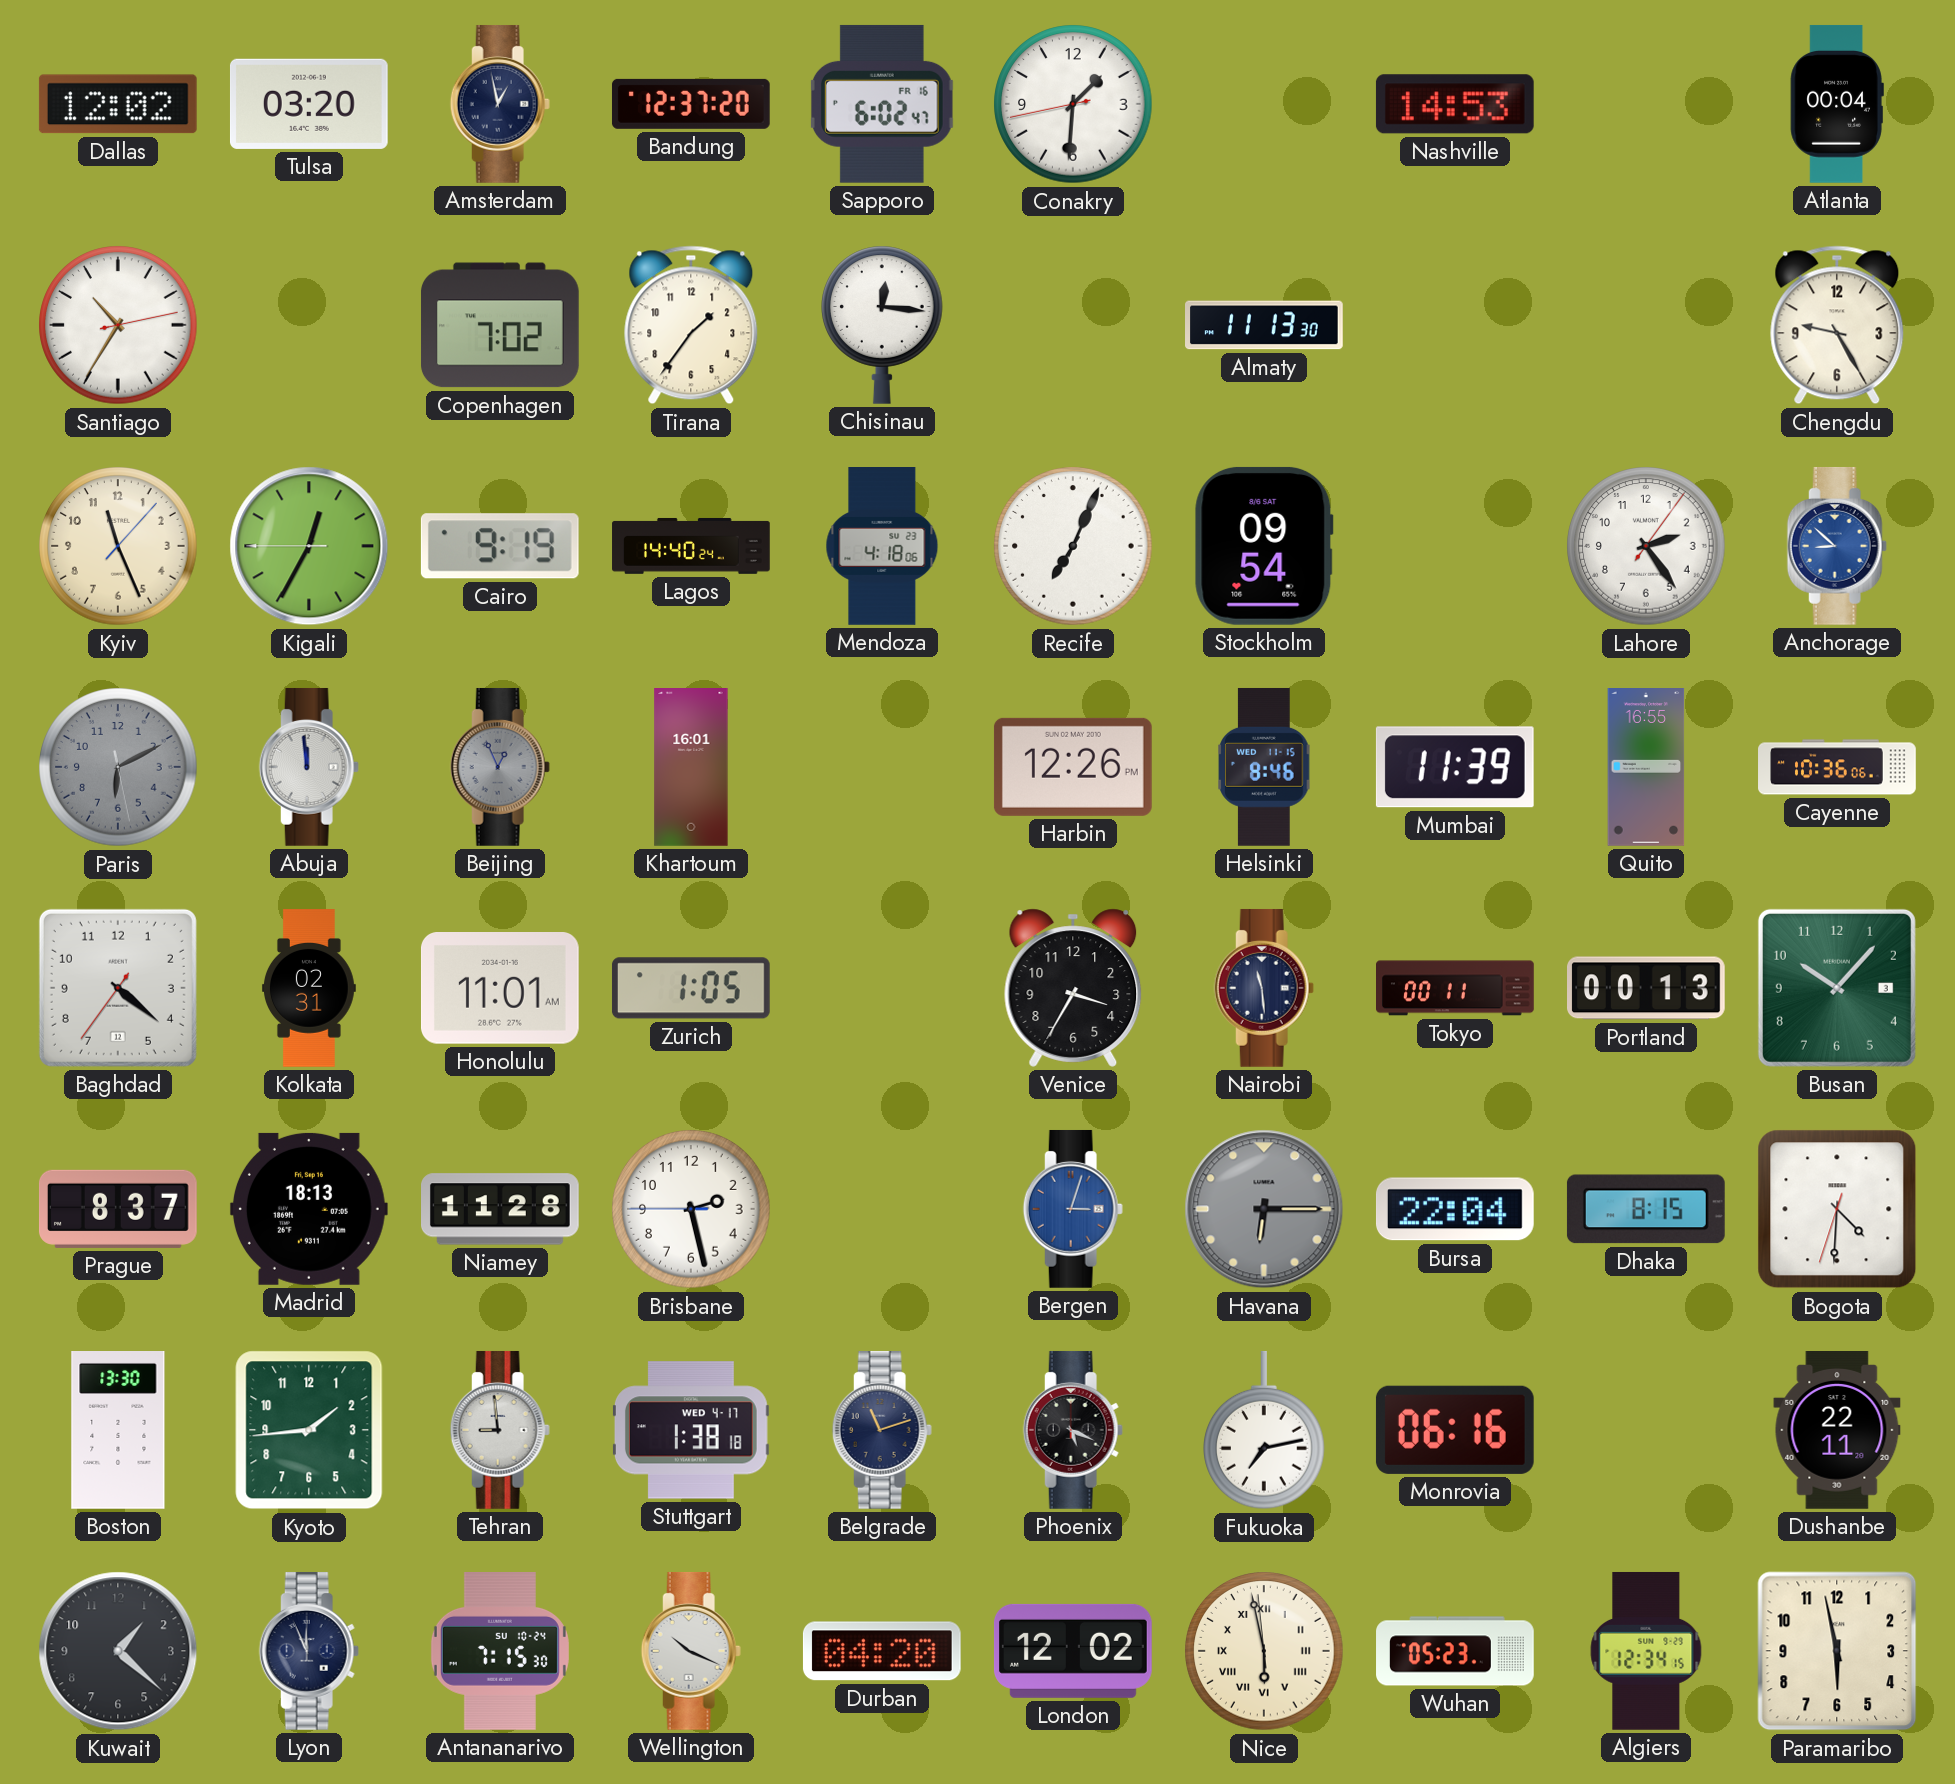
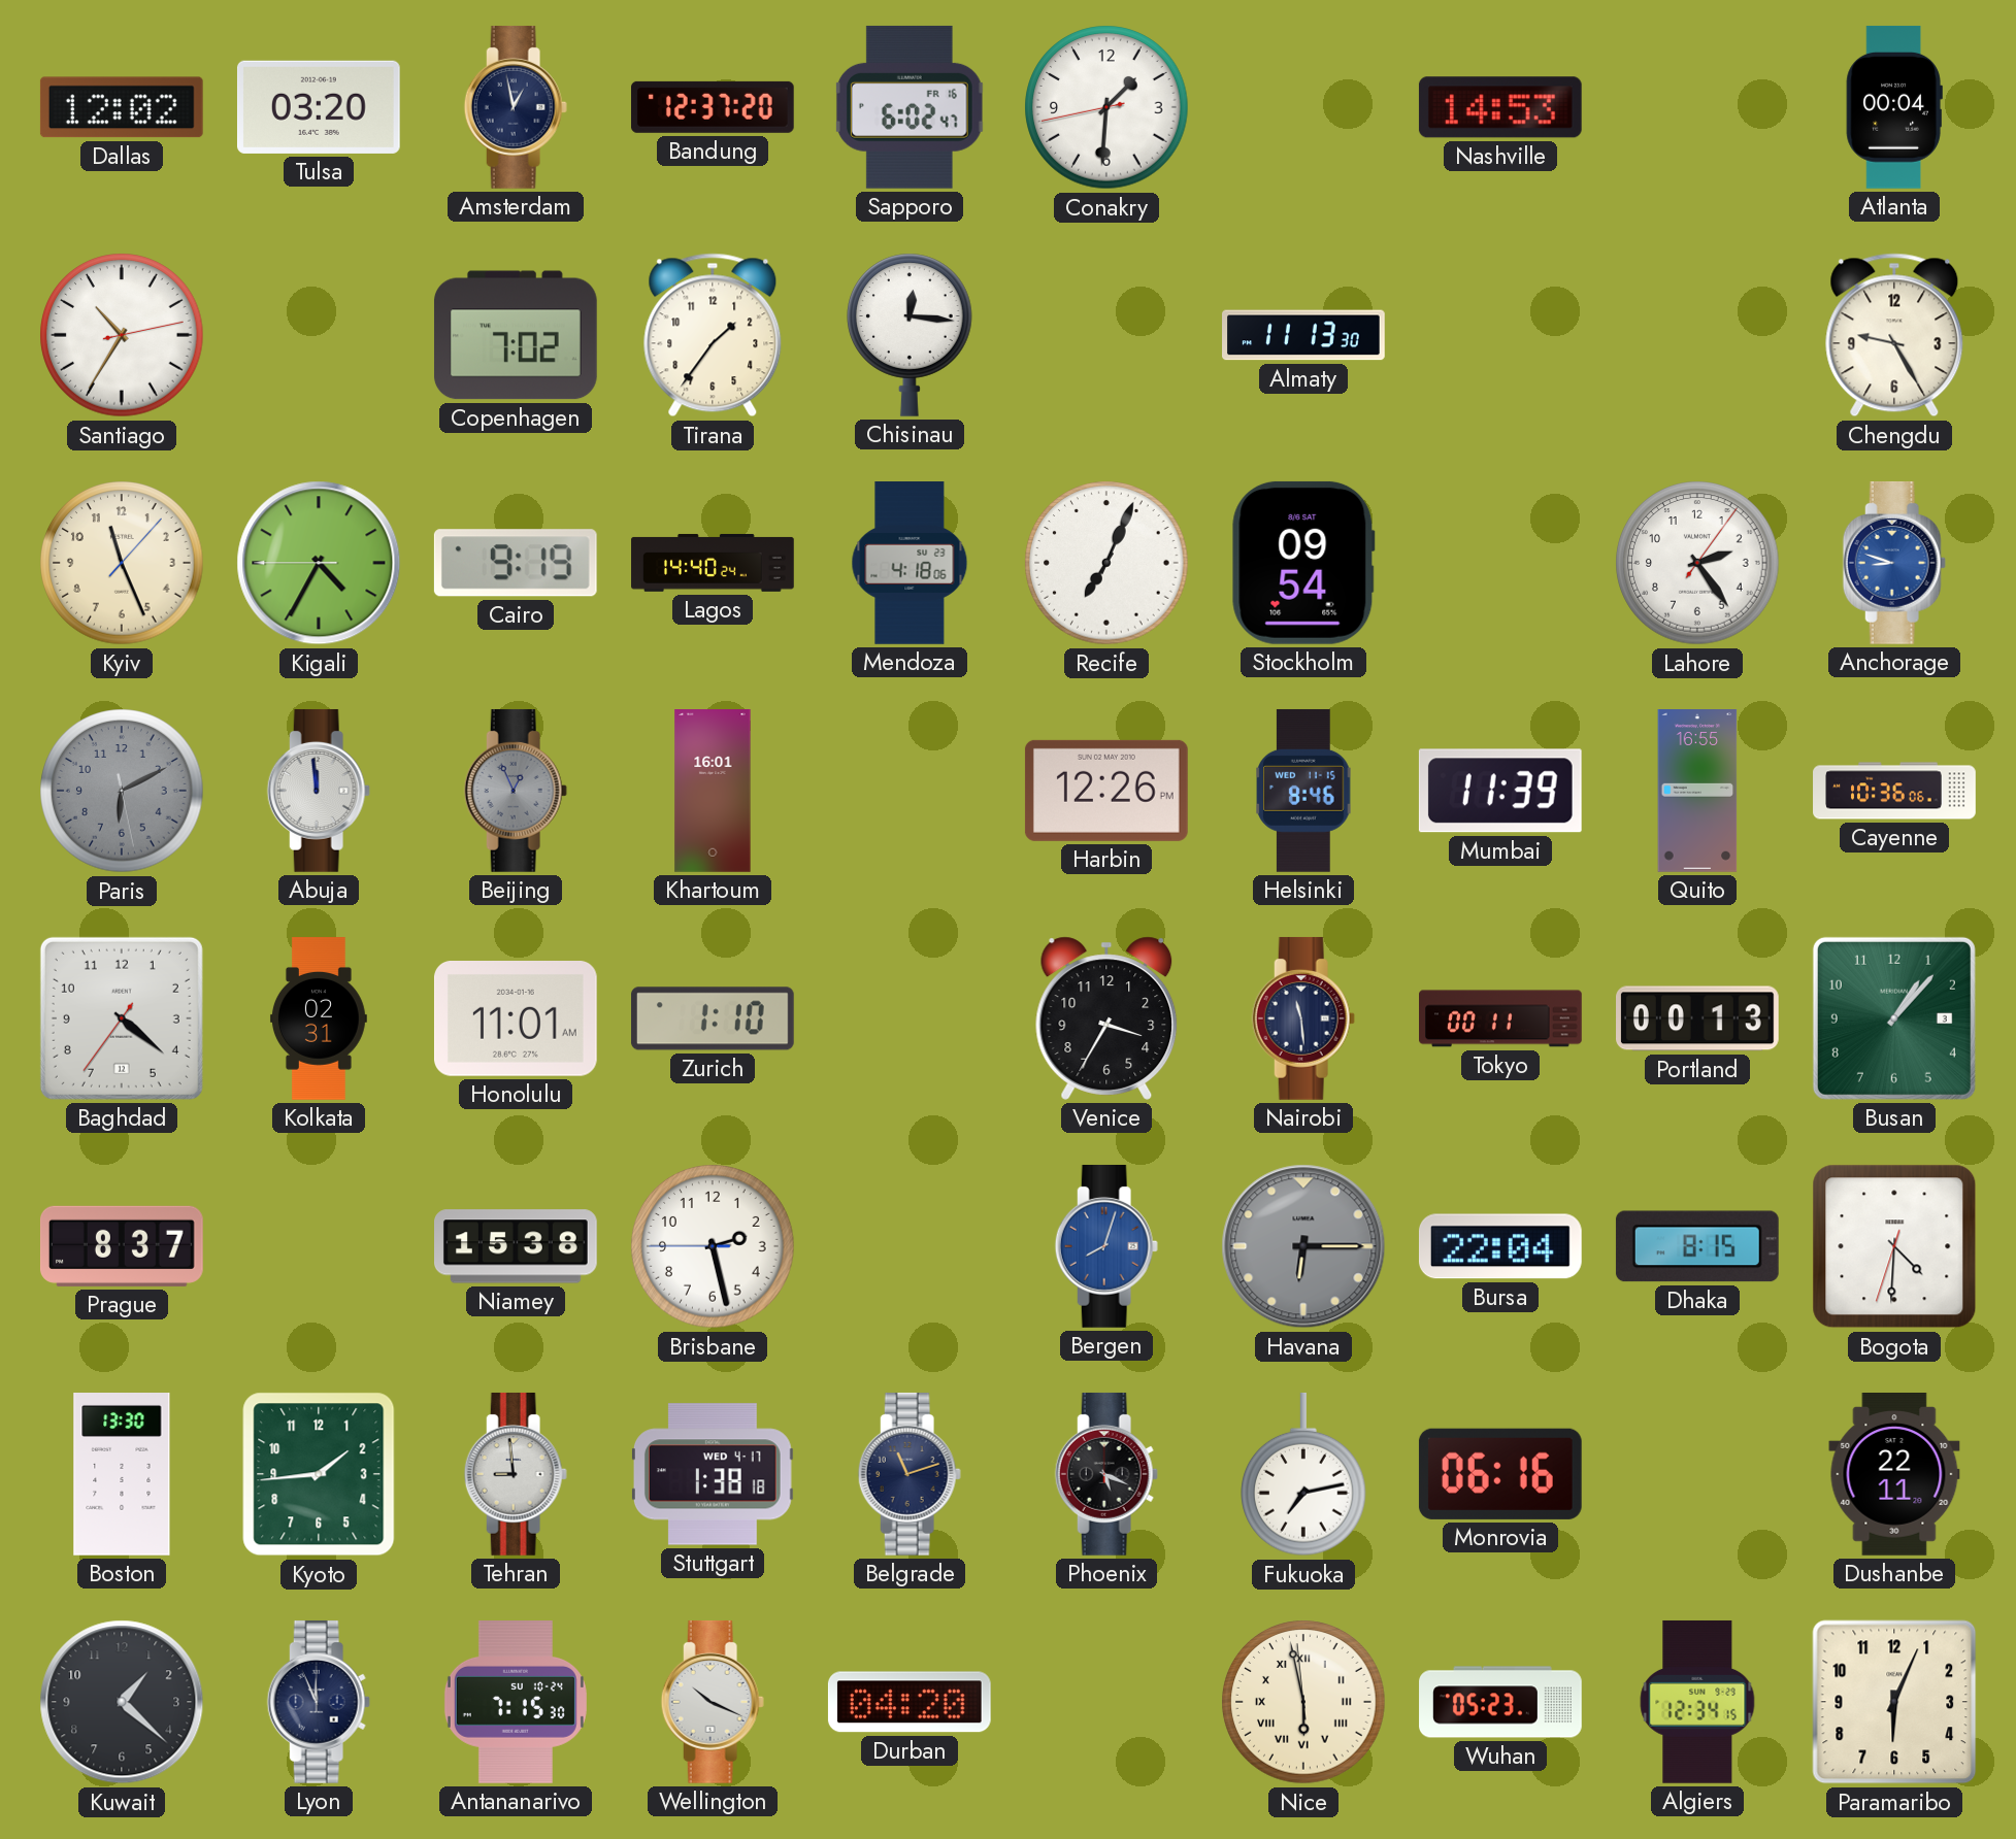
Kigali: 12:34 -> 4:34
Anchorage: 8:52 -> 8:48
Zurich: 1:05 -> 1:10
Busan: 10:07 -> 1:07
Madrid: 18:13 -> none
Niamey: 11:28 -> 15:38
Bergen: 3:03 -> 8:03
London: 12:02 -> none
Paramaribo: 5:58 -> 6:04
